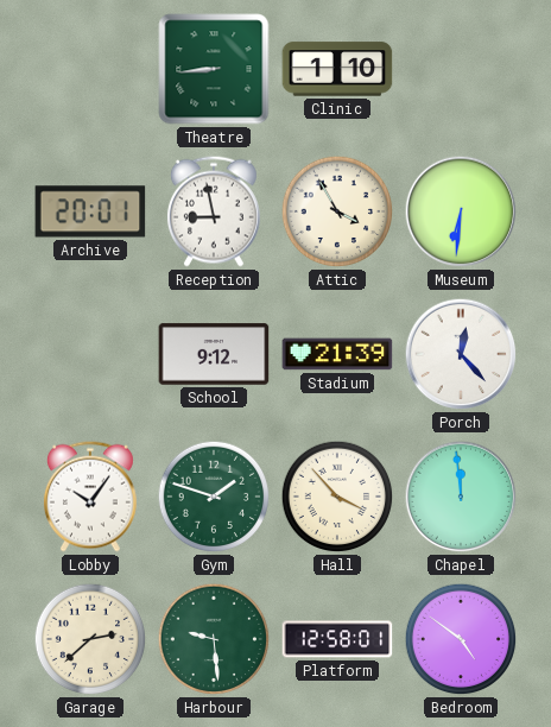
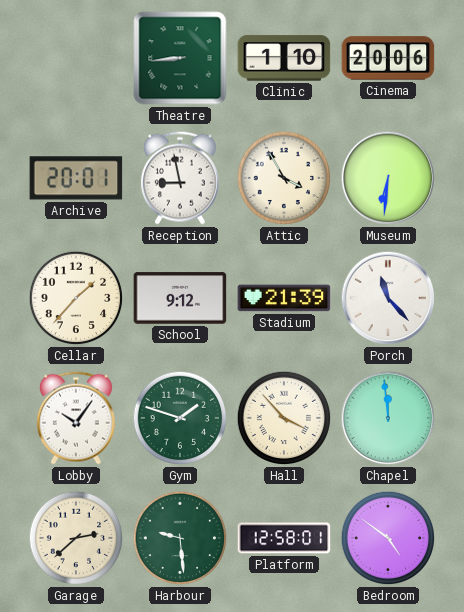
Cinema: none -> 20:06
Cellar: none -> 1:37
Porch: 12:23 -> 11:23
